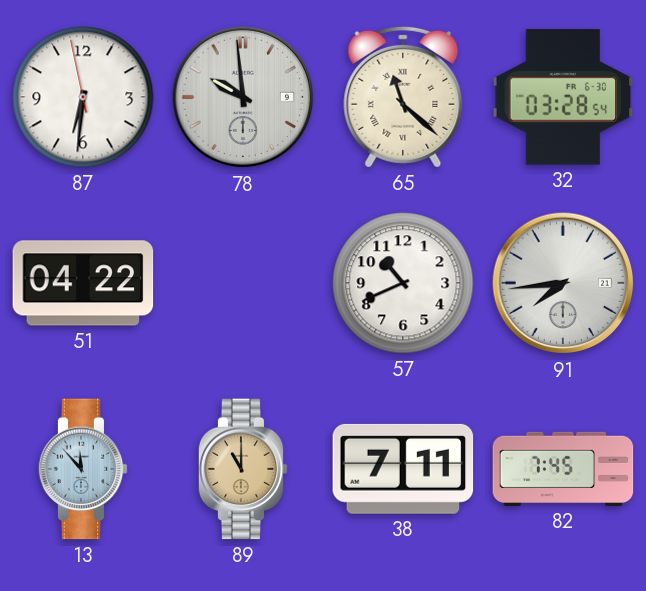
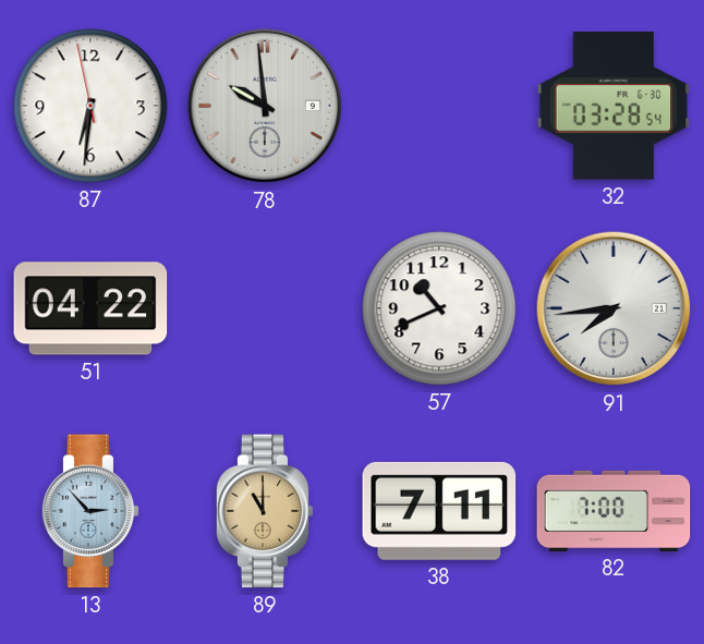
65: 11:22 -> none
13: 11:53 -> 2:53
82: 7:45 -> 7:00
